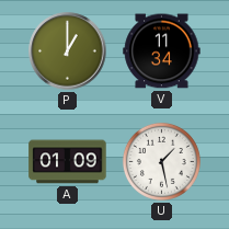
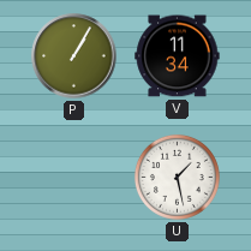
P: 1:00 -> 1:05
A: 01:09 -> none
